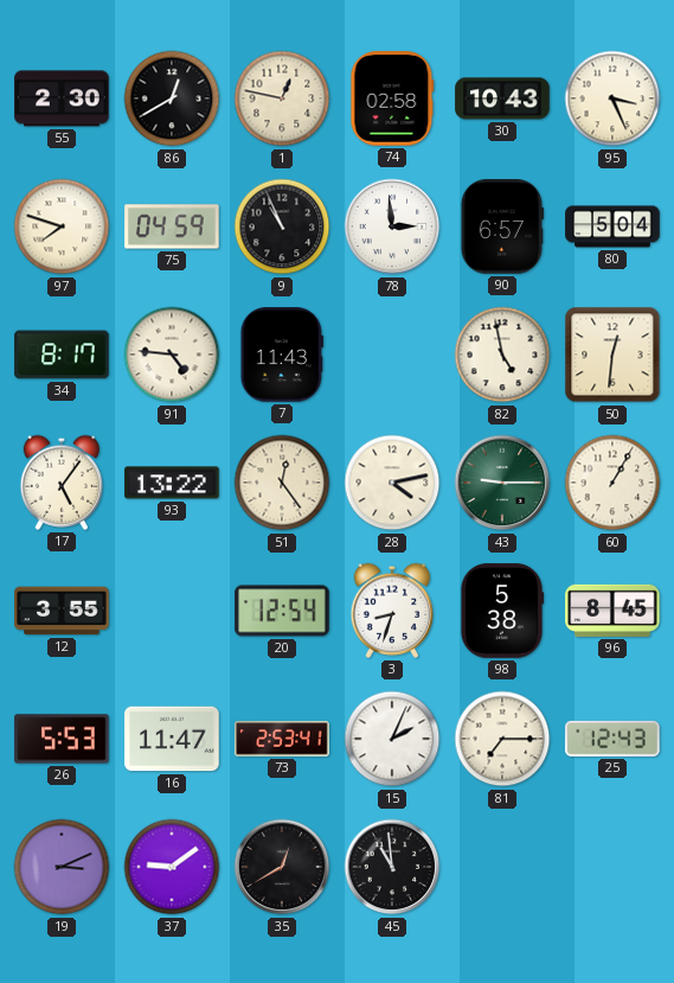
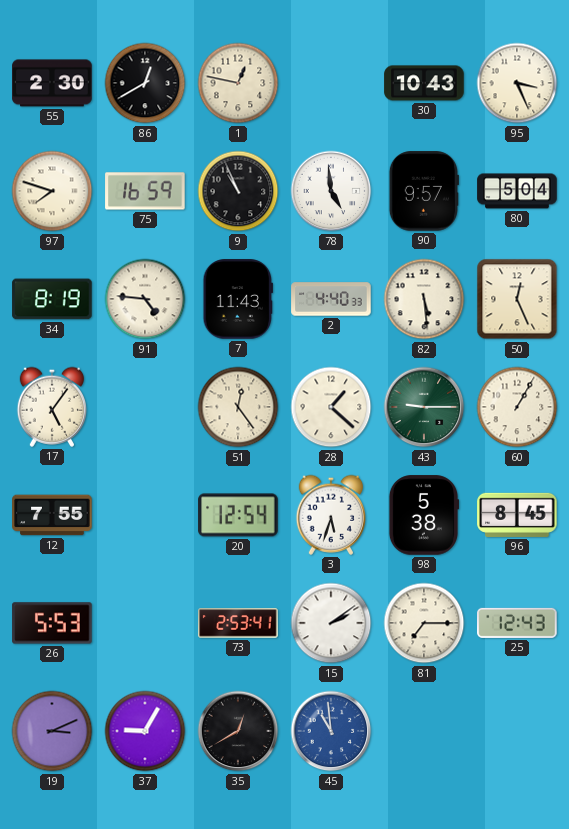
74: 02:58 -> none
75: 04:59 -> 16:59
78: 2:59 -> 4:59
90: 6:57 -> 9:57
34: 8:17 -> 8:19
2: none -> 4:40
82: 4:58 -> 5:29
50: 12:31 -> 12:26
93: 13:22 -> none
28: 4:13 -> 1:22
12: 3:55 -> 7:55
3: 8:33 -> 5:33
16: 11:47 -> none
15: 2:04 -> 2:09
37: 9:09 -> 9:05
45 dial: black -> blue
